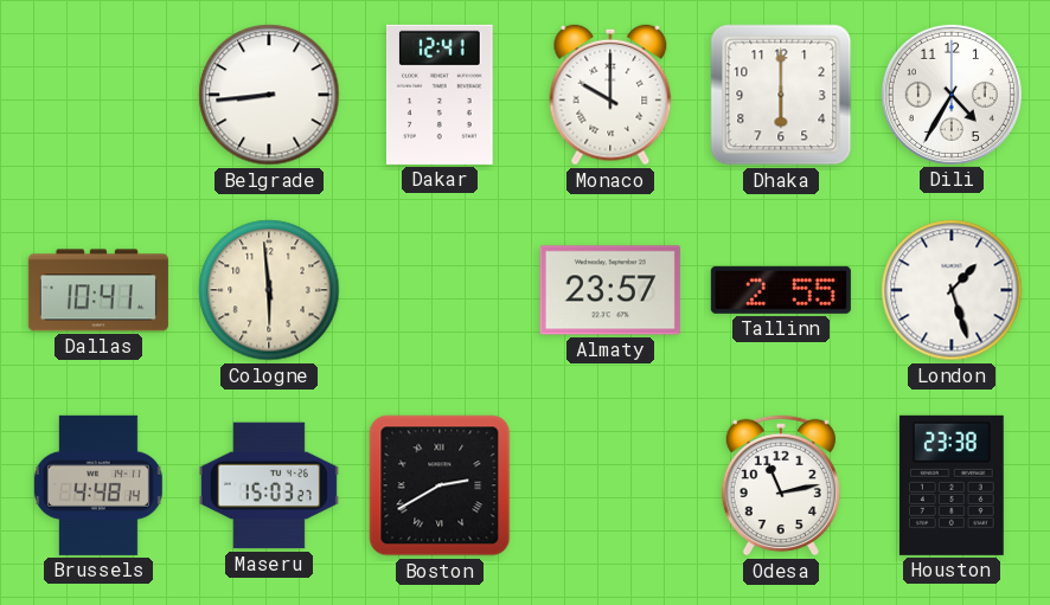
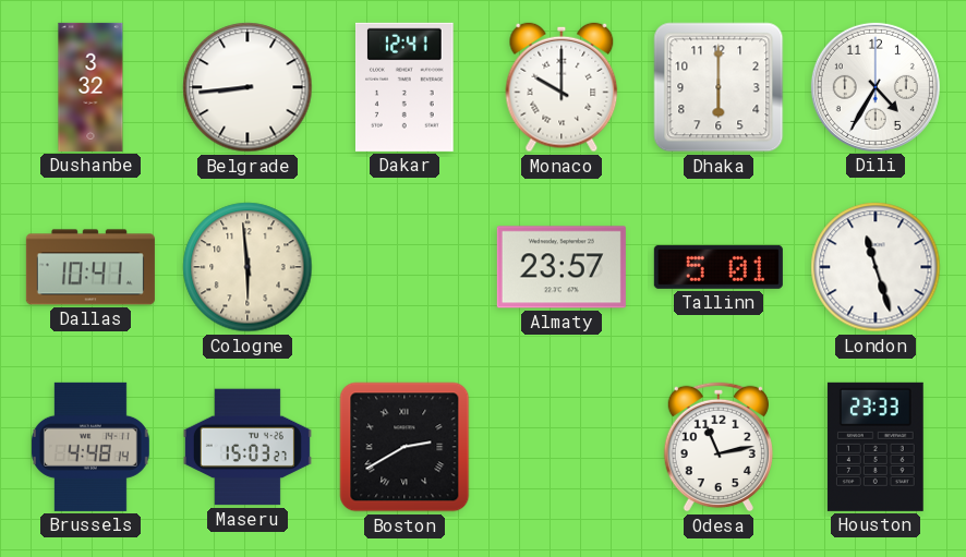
Dushanbe: none -> 3:32
Tallinn: 2:55 -> 5:01
London: 1:27 -> 11:27
Houston: 23:38 -> 23:33
